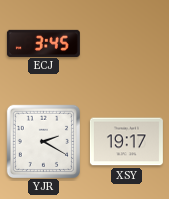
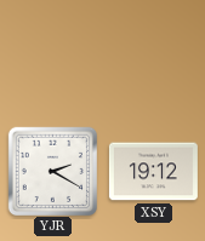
ECJ: 3:45 -> none
XSY: 19:17 -> 19:12
